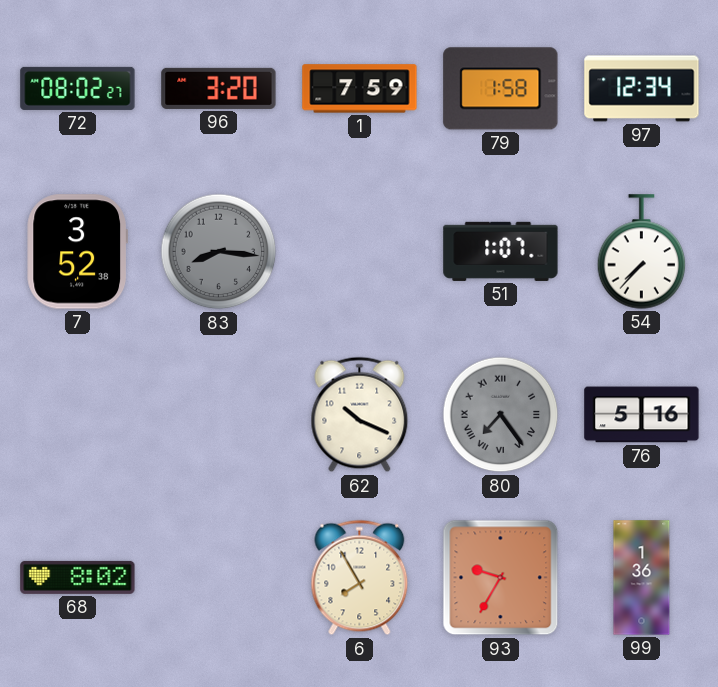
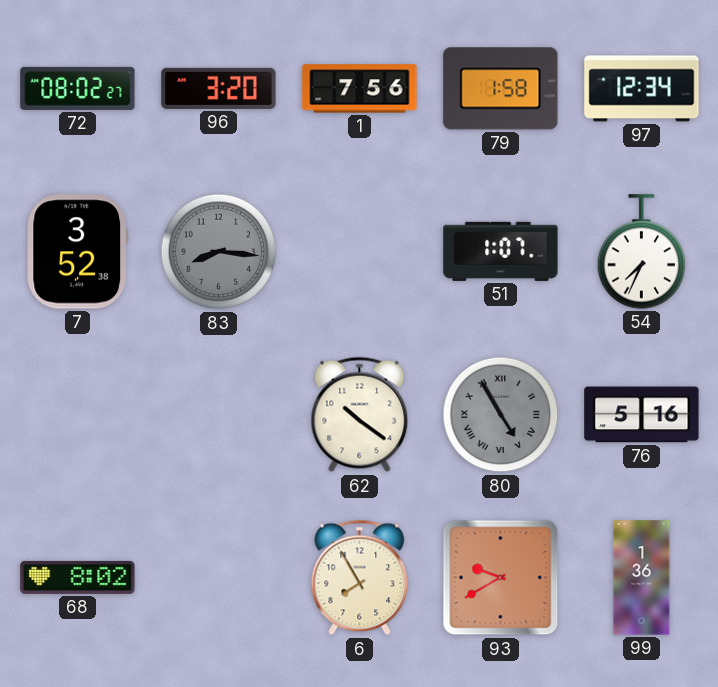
1: 7:59 -> 7:56
54: 7:37 -> 7:34
62: 10:19 -> 10:21
80: 7:24 -> 4:55
93: 9:35 -> 9:40
